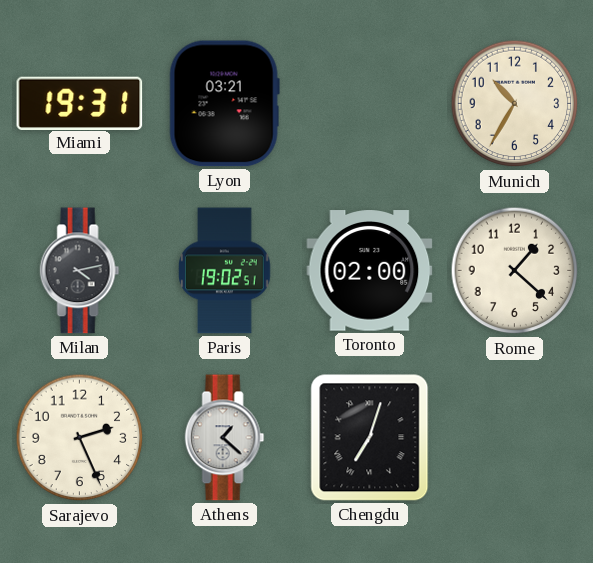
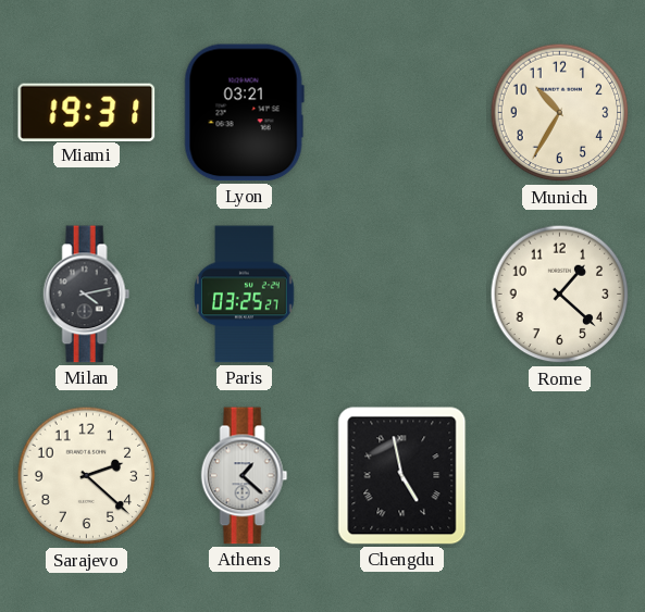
Paris: 19:02 -> 03:25
Toronto: 02:00 -> none
Sarajevo: 2:26 -> 2:22
Chengdu: 7:03 -> 4:58
